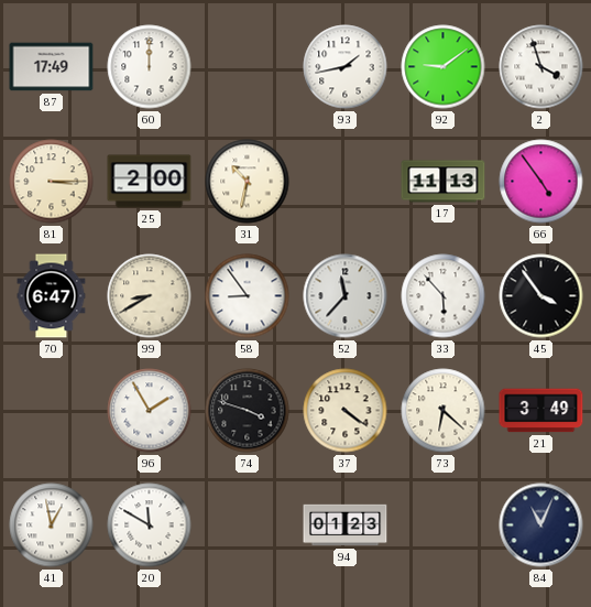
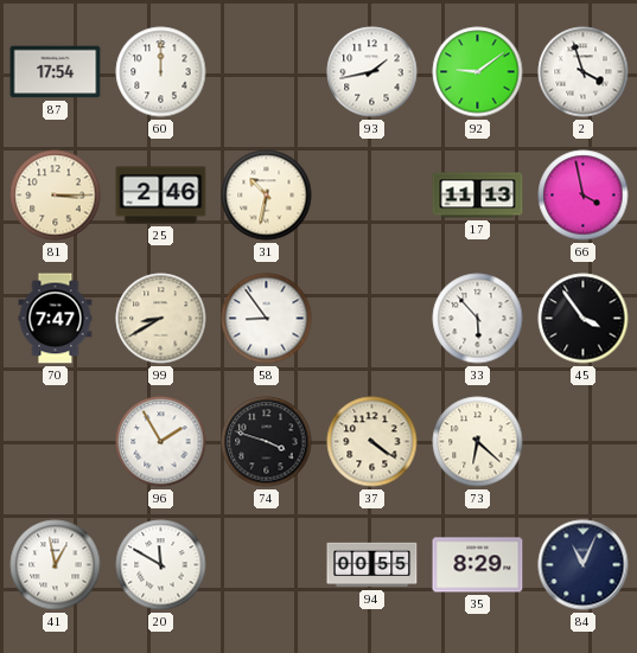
87: 17:49 -> 17:54
25: 2:00 -> 2:46
66: 4:54 -> 3:58
70: 6:47 -> 7:47
52: 11:37 -> none
21: 3:49 -> none
94: 01:23 -> 00:55
35: none -> 8:29
